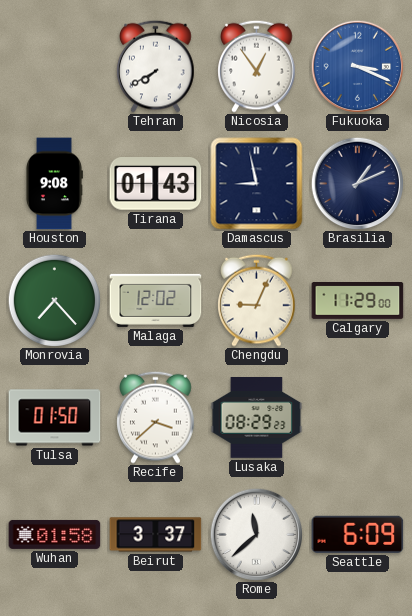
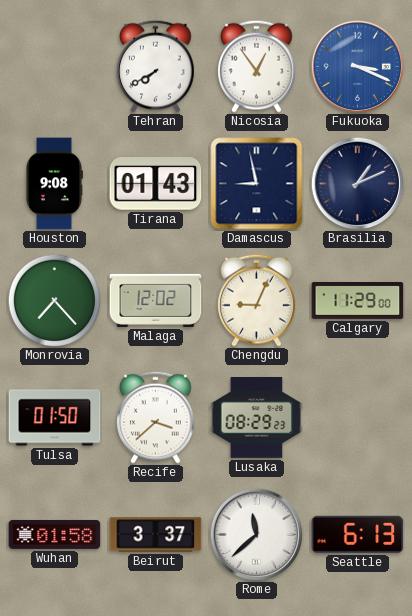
Seattle: 6:09 -> 6:13
